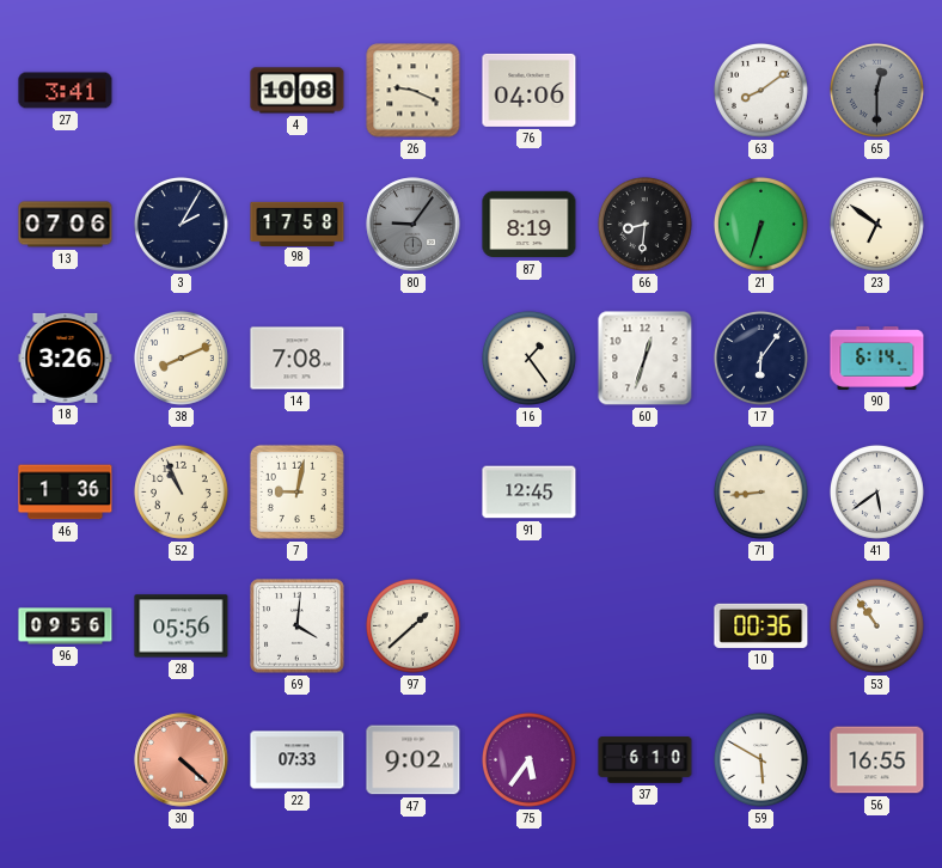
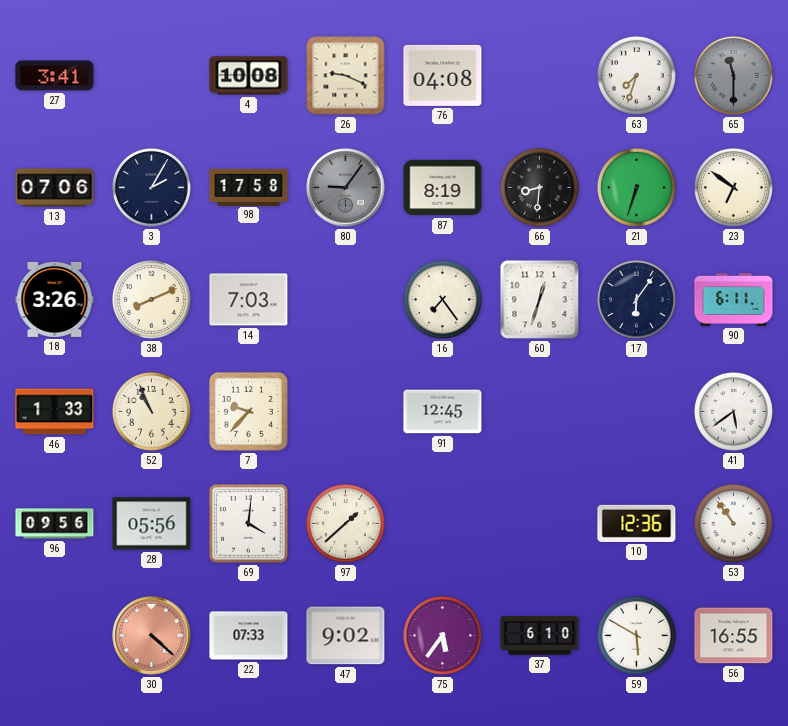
76: 04:06 -> 04:08
63: 8:09 -> 7:33
65: 12:30 -> 11:30
14: 7:08 -> 7:03
16: 1:24 -> 7:24
90: 6:14 -> 6:11
46: 1:36 -> 1:33
7: 9:02 -> 9:37
71: 8:44 -> none
10: 00:36 -> 12:36
